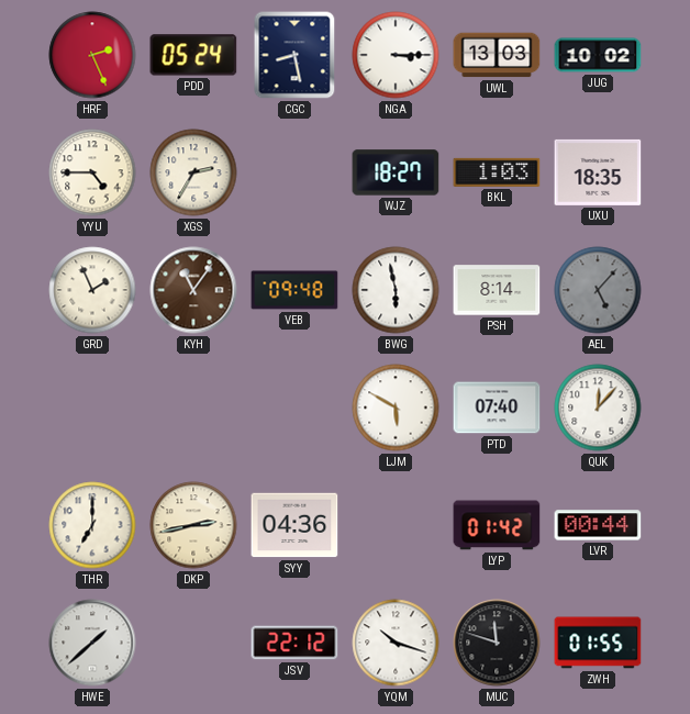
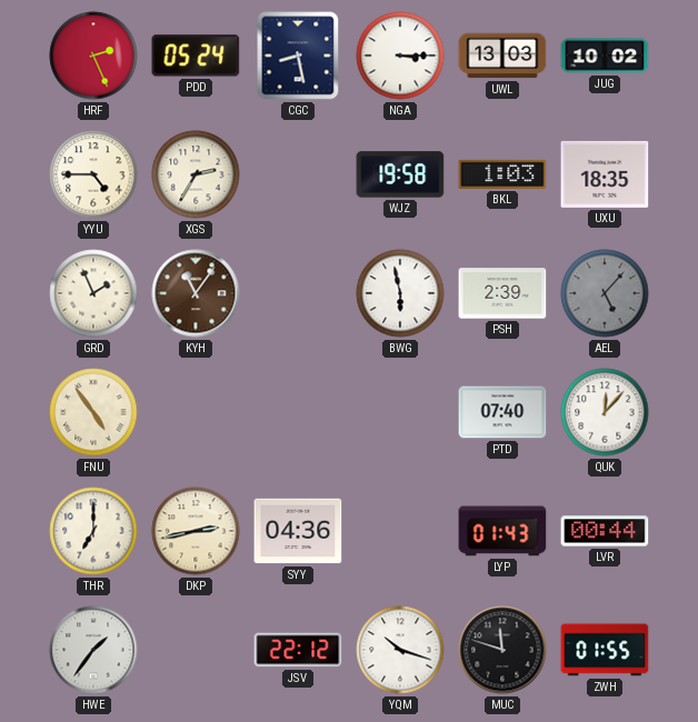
WJZ: 18:27 -> 19:58
VEB: 09:48 -> none
PSH: 8:14 -> 2:39
FNU: none -> 4:54
LJM: 5:50 -> none
LYP: 01:42 -> 01:43
HWE: 1:38 -> 1:36
